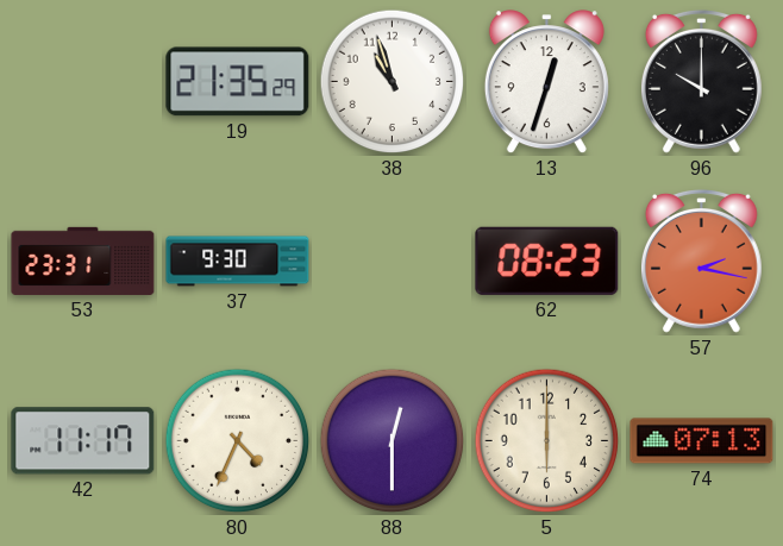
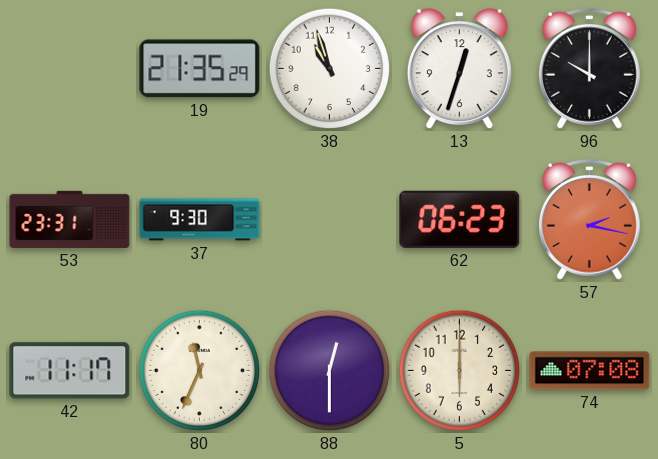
62: 08:23 -> 06:23
80: 4:34 -> 11:34
74: 07:13 -> 07:08
